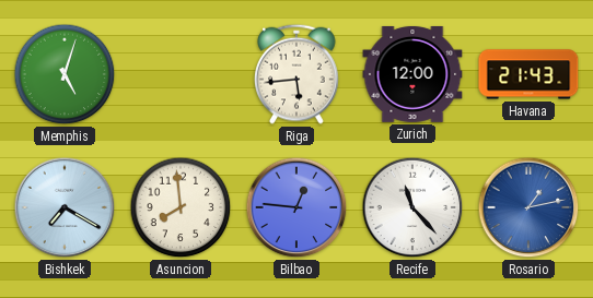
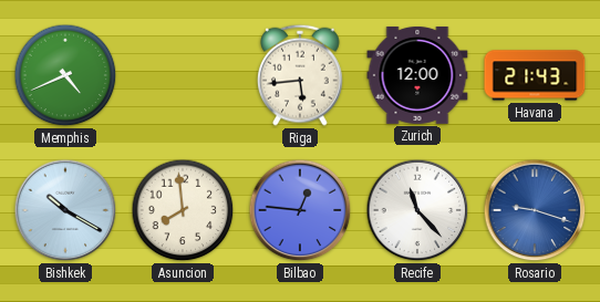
Memphis: 5:03 -> 4:41
Bishkek: 7:20 -> 10:20
Rosario: 1:13 -> 9:18
